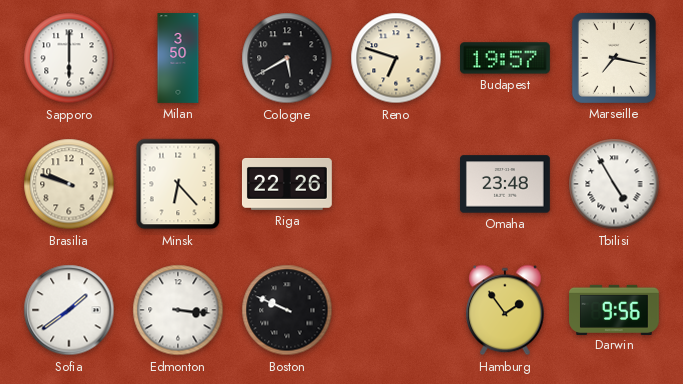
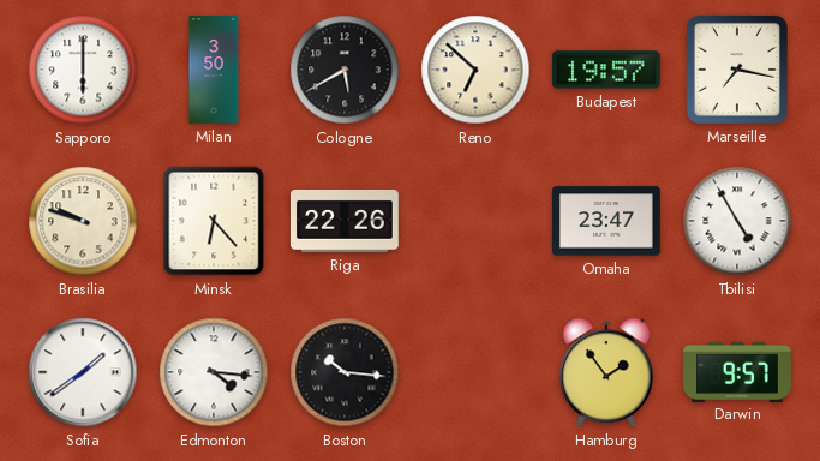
Reno: 6:48 -> 6:52
Omaha: 23:48 -> 23:47
Edmonton: 3:16 -> 4:16
Boston: 9:49 -> 10:16
Darwin: 9:56 -> 9:57
